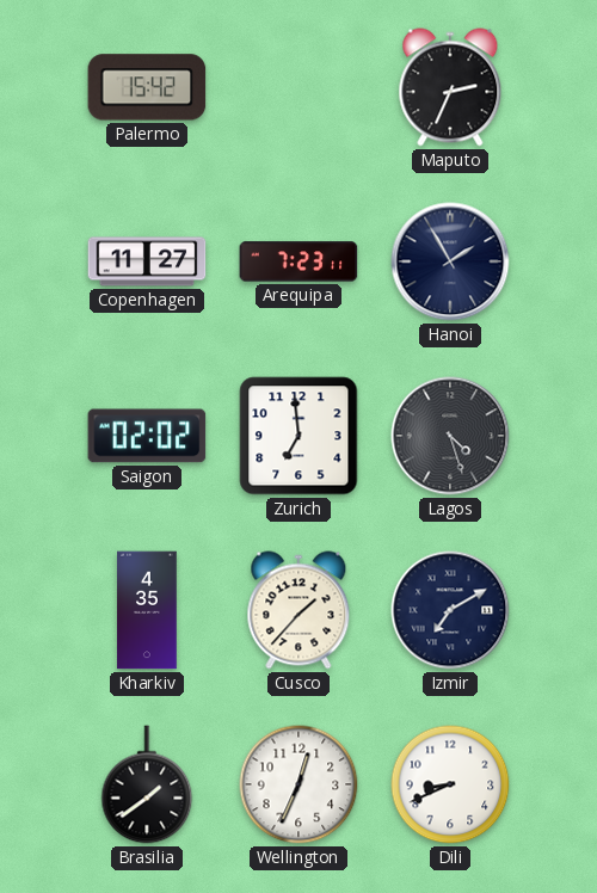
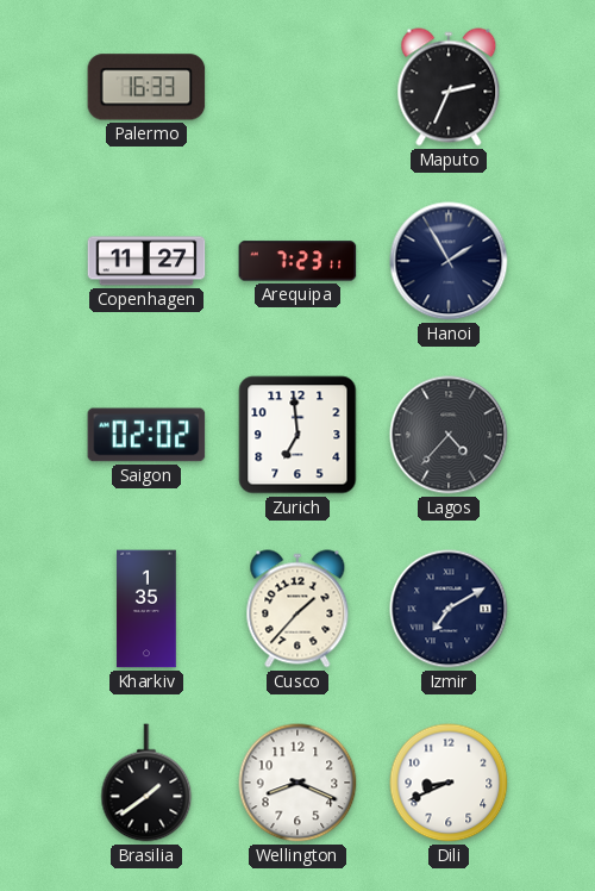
Palermo: 15:42 -> 16:33
Lagos: 4:27 -> 4:37
Kharkiv: 4:35 -> 1:35
Wellington: 12:34 -> 8:19
